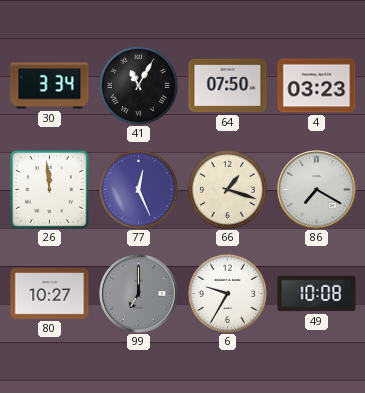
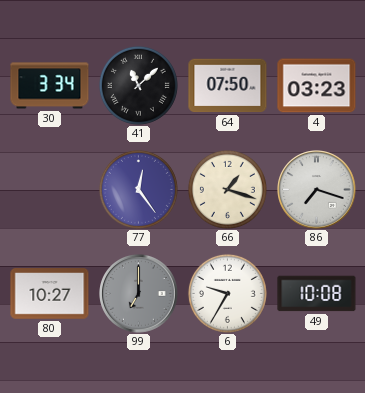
41: 11:05 -> 11:08
26: 11:59 -> none
77: 12:26 -> 12:24
86: 7:20 -> 7:18
